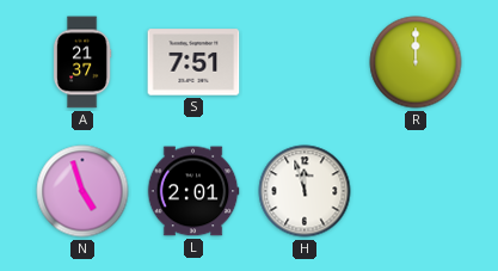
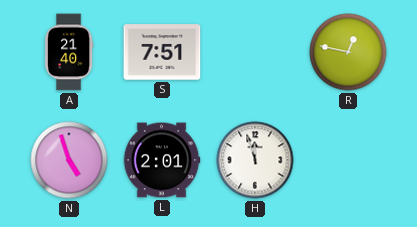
A: 21:37 -> 21:40
R: 12:00 -> 12:47
